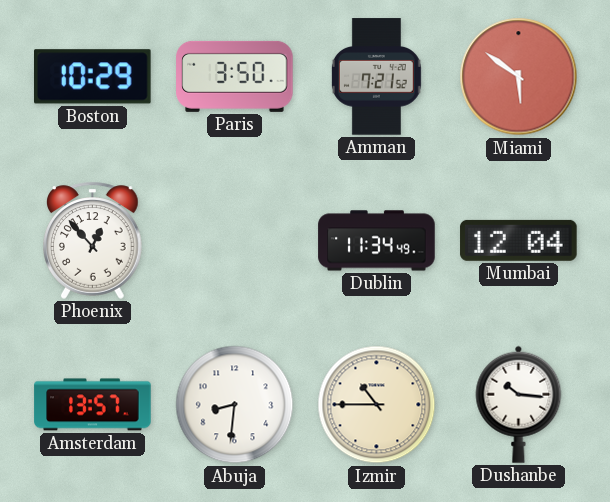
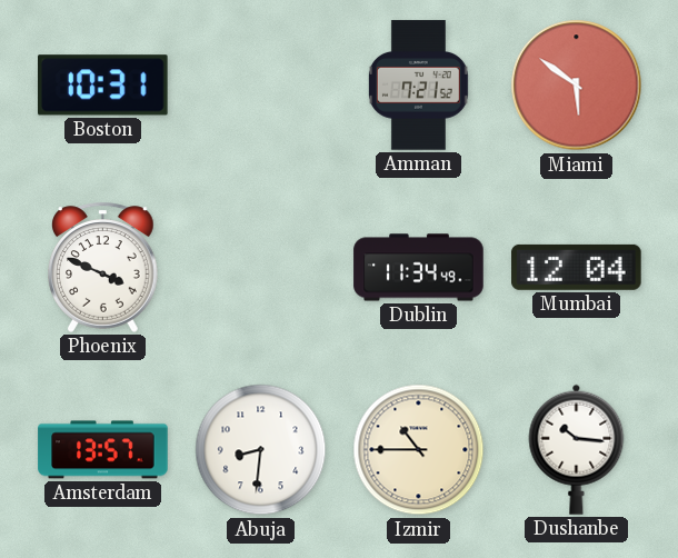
Boston: 10:29 -> 10:31
Paris: 3:50 -> none
Phoenix: 12:53 -> 3:49
